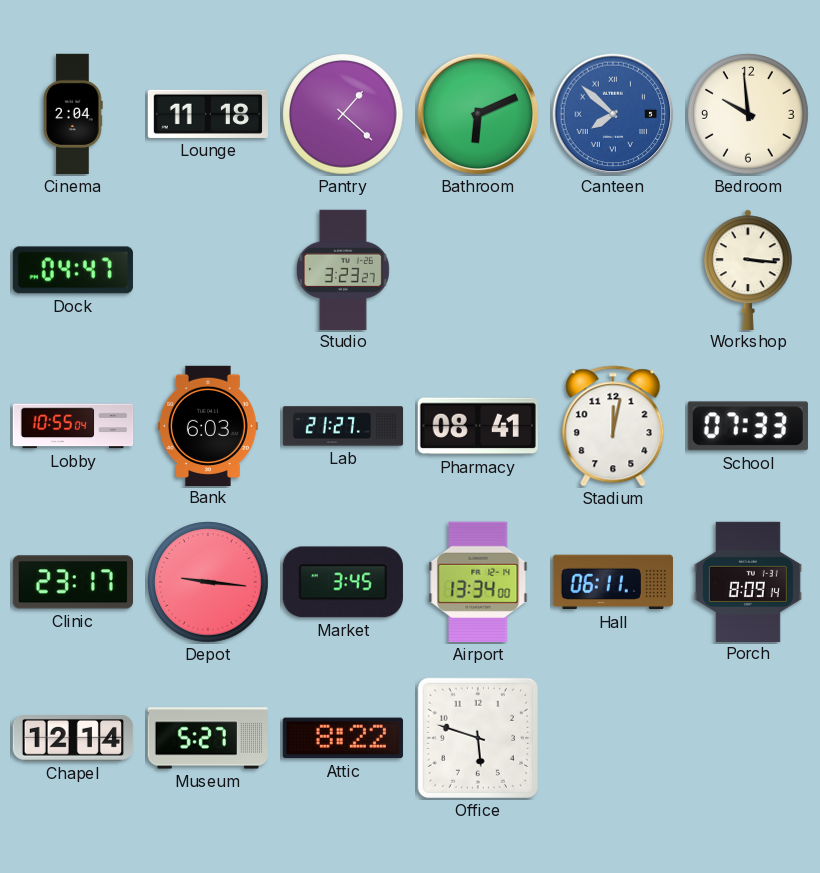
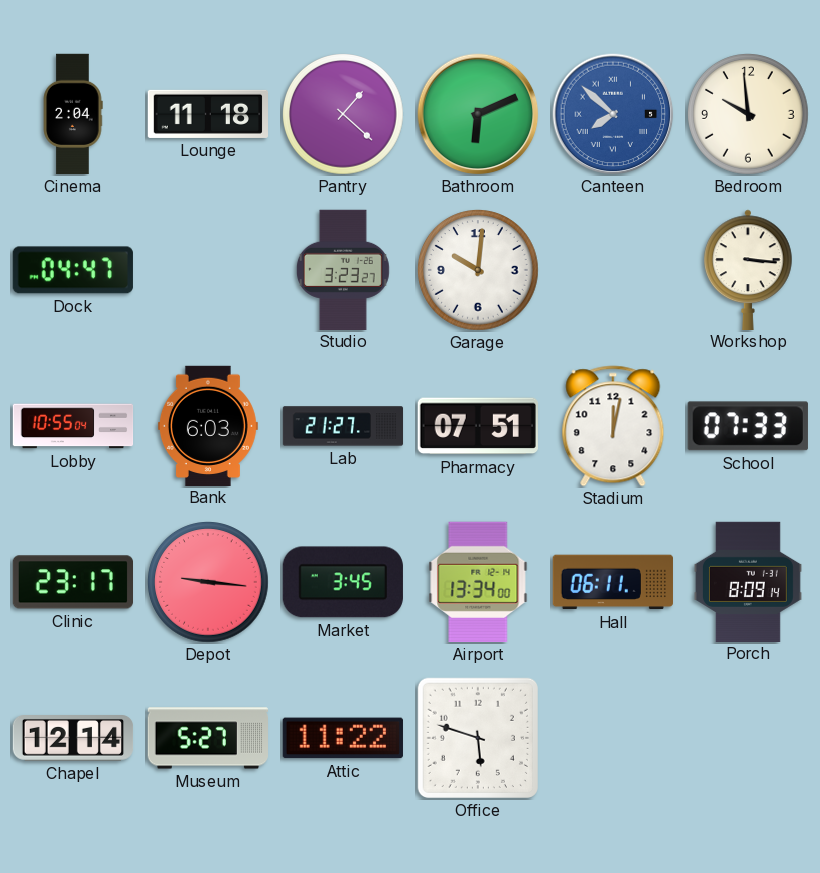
Garage: none -> 10:01
Pharmacy: 08:41 -> 07:51
Attic: 8:22 -> 11:22
